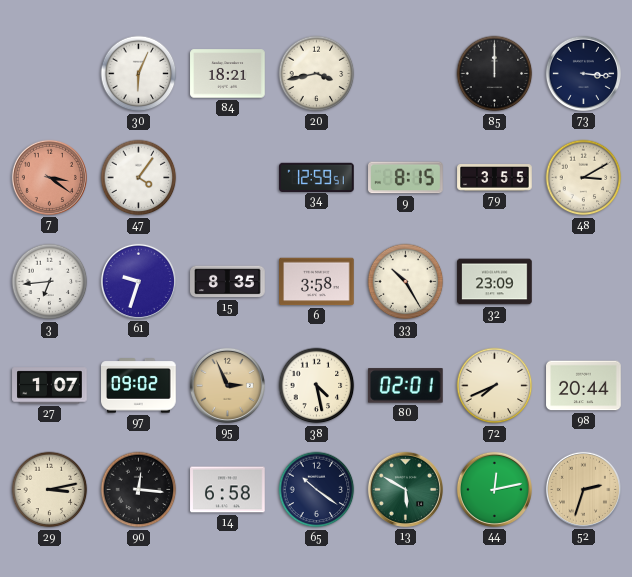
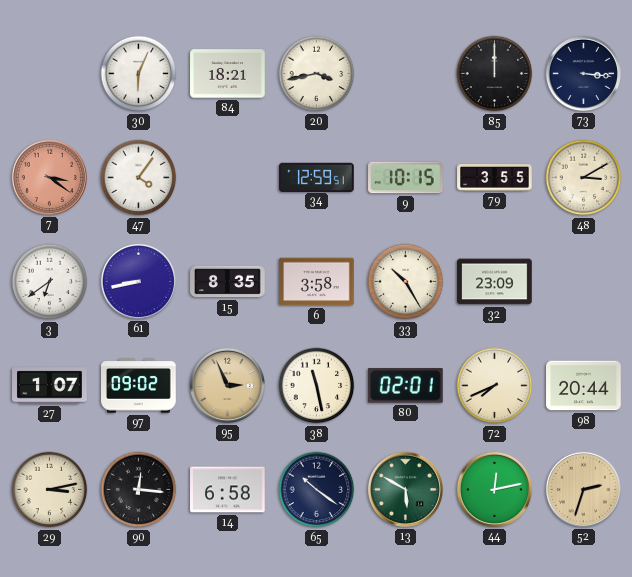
9: 8:15 -> 10:15
3: 6:44 -> 6:39
61: 9:33 -> 8:43
38: 4:28 -> 11:28
